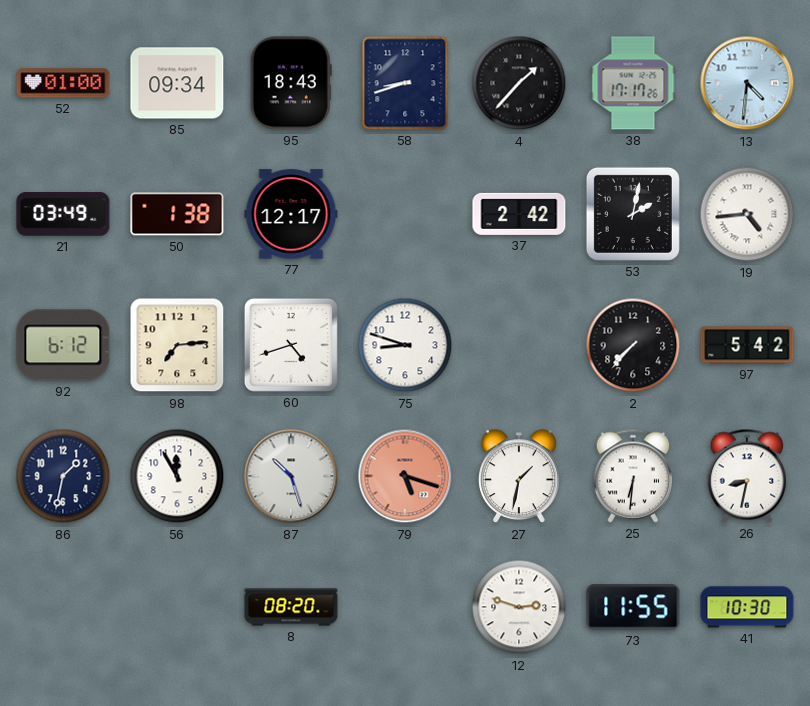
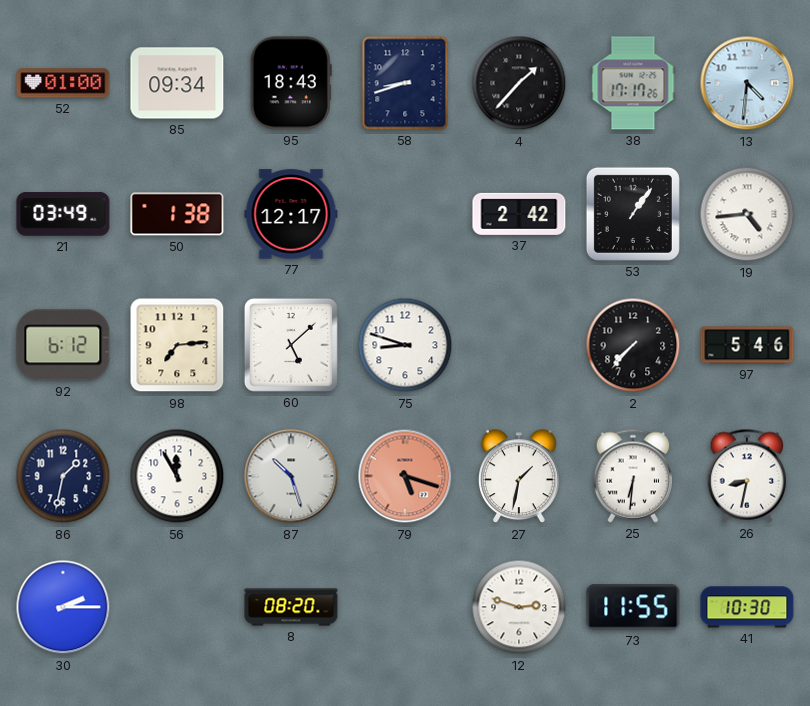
53: 2:02 -> 1:06
60: 4:42 -> 5:08
97: 5:42 -> 5:46
30: none -> 2:15
